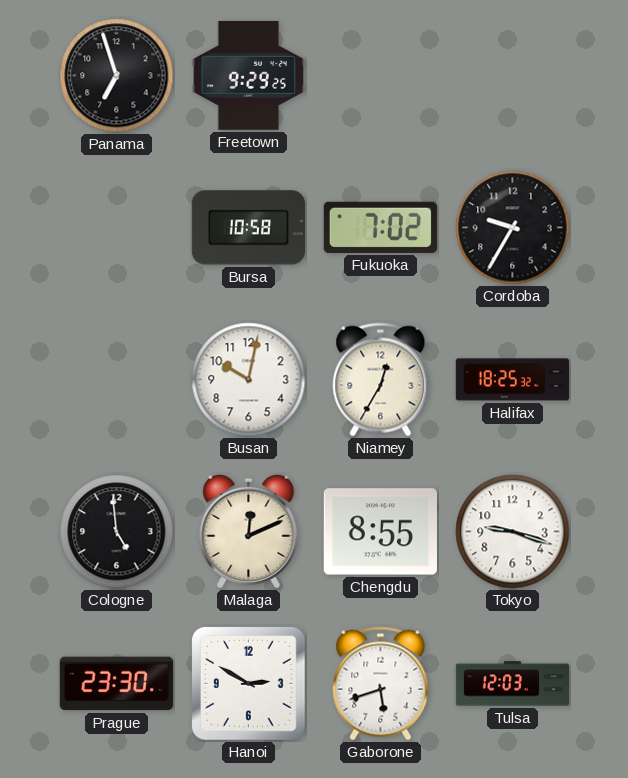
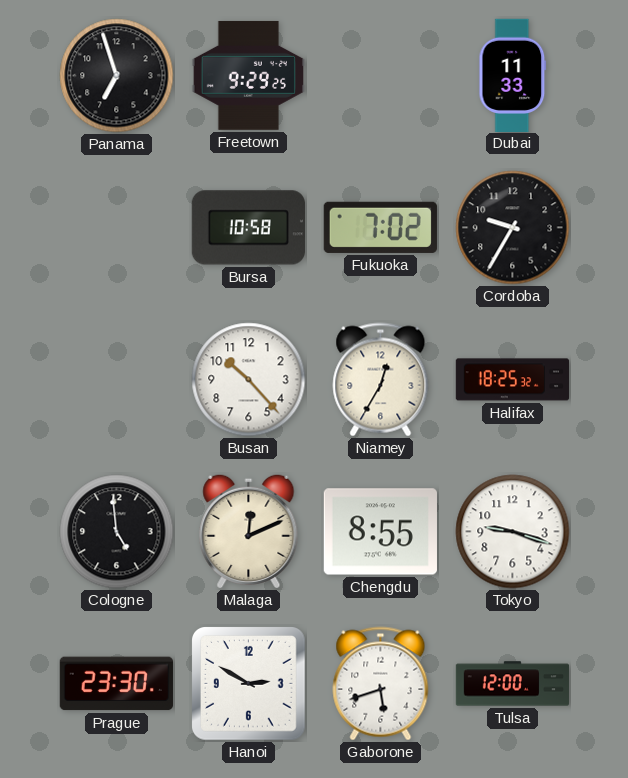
Dubai: none -> 11:33
Busan: 10:02 -> 10:23
Tulsa: 12:03 -> 12:00
